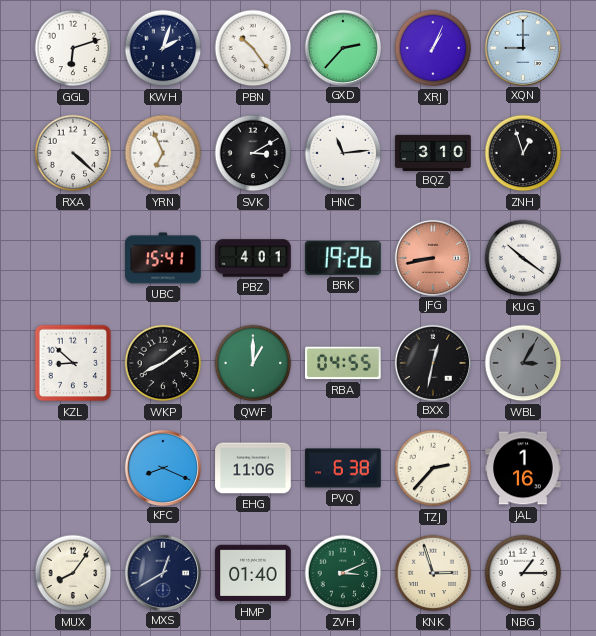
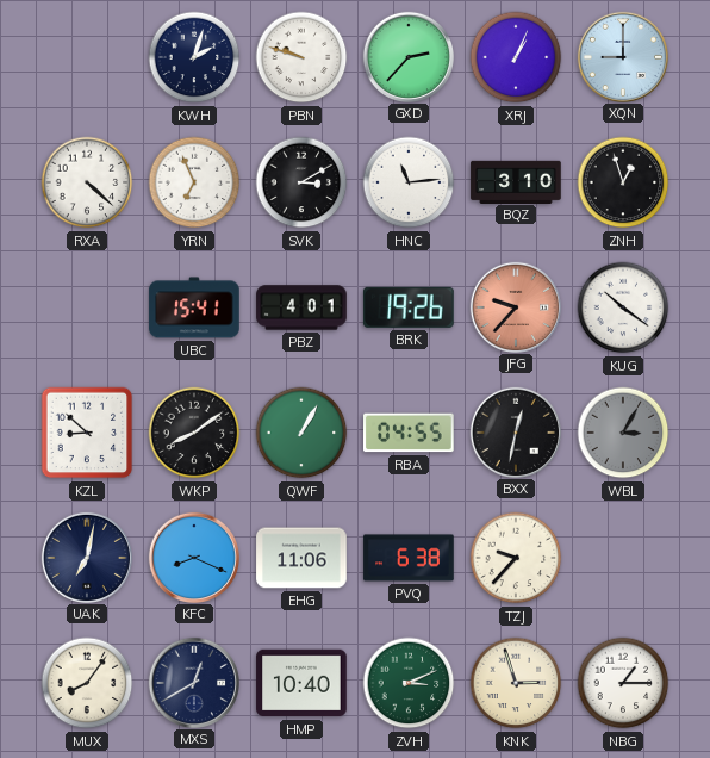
GGL: 6:12 -> none
PBN: 10:24 -> 9:48
JFG: 8:43 -> 9:37
QWF: 1:00 -> 1:05
UAK: none -> 7:02
TZJ: 2:37 -> 9:37
JAL: 1:16 -> none
HMP: 01:40 -> 10:40
